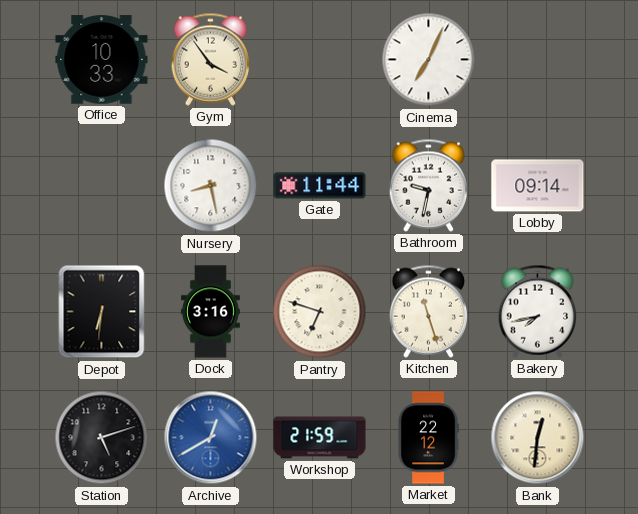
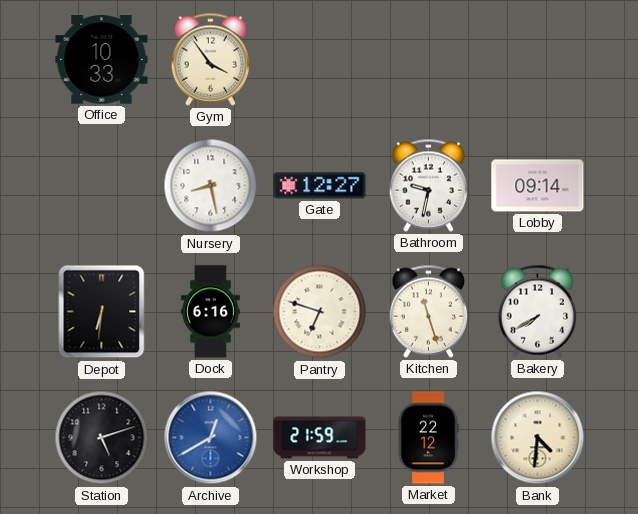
Cinema: 7:04 -> none
Gate: 11:44 -> 12:27
Dock: 3:16 -> 6:16
Bakery: 7:43 -> 7:40
Bank: 12:31 -> 4:31
